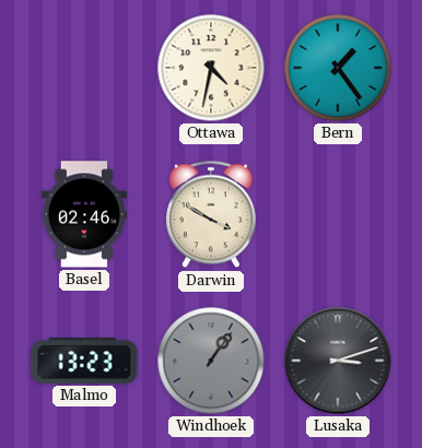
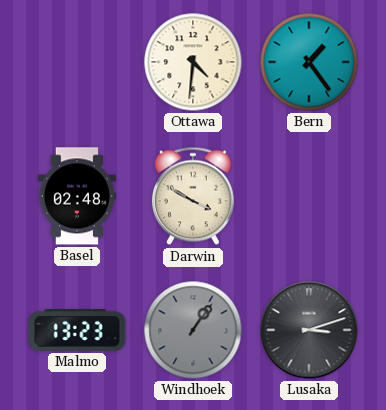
Ottawa: 4:32 -> 4:31
Basel: 02:46 -> 02:48
